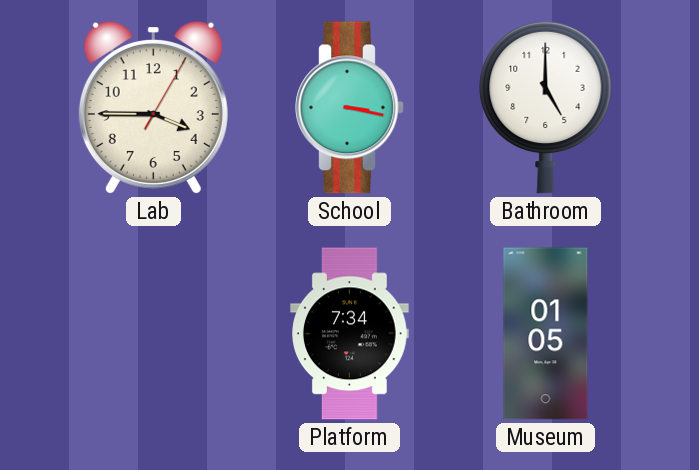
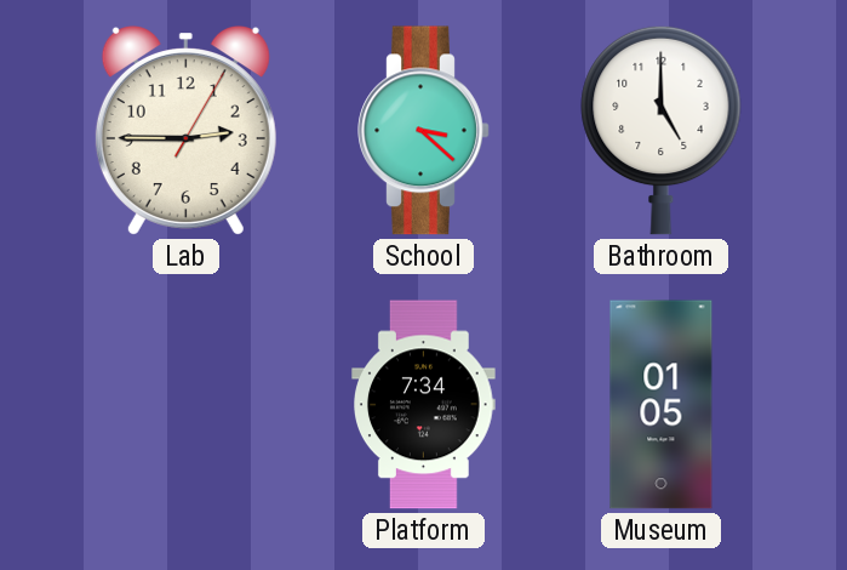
Lab: 3:45 -> 2:45
School: 3:17 -> 3:22
